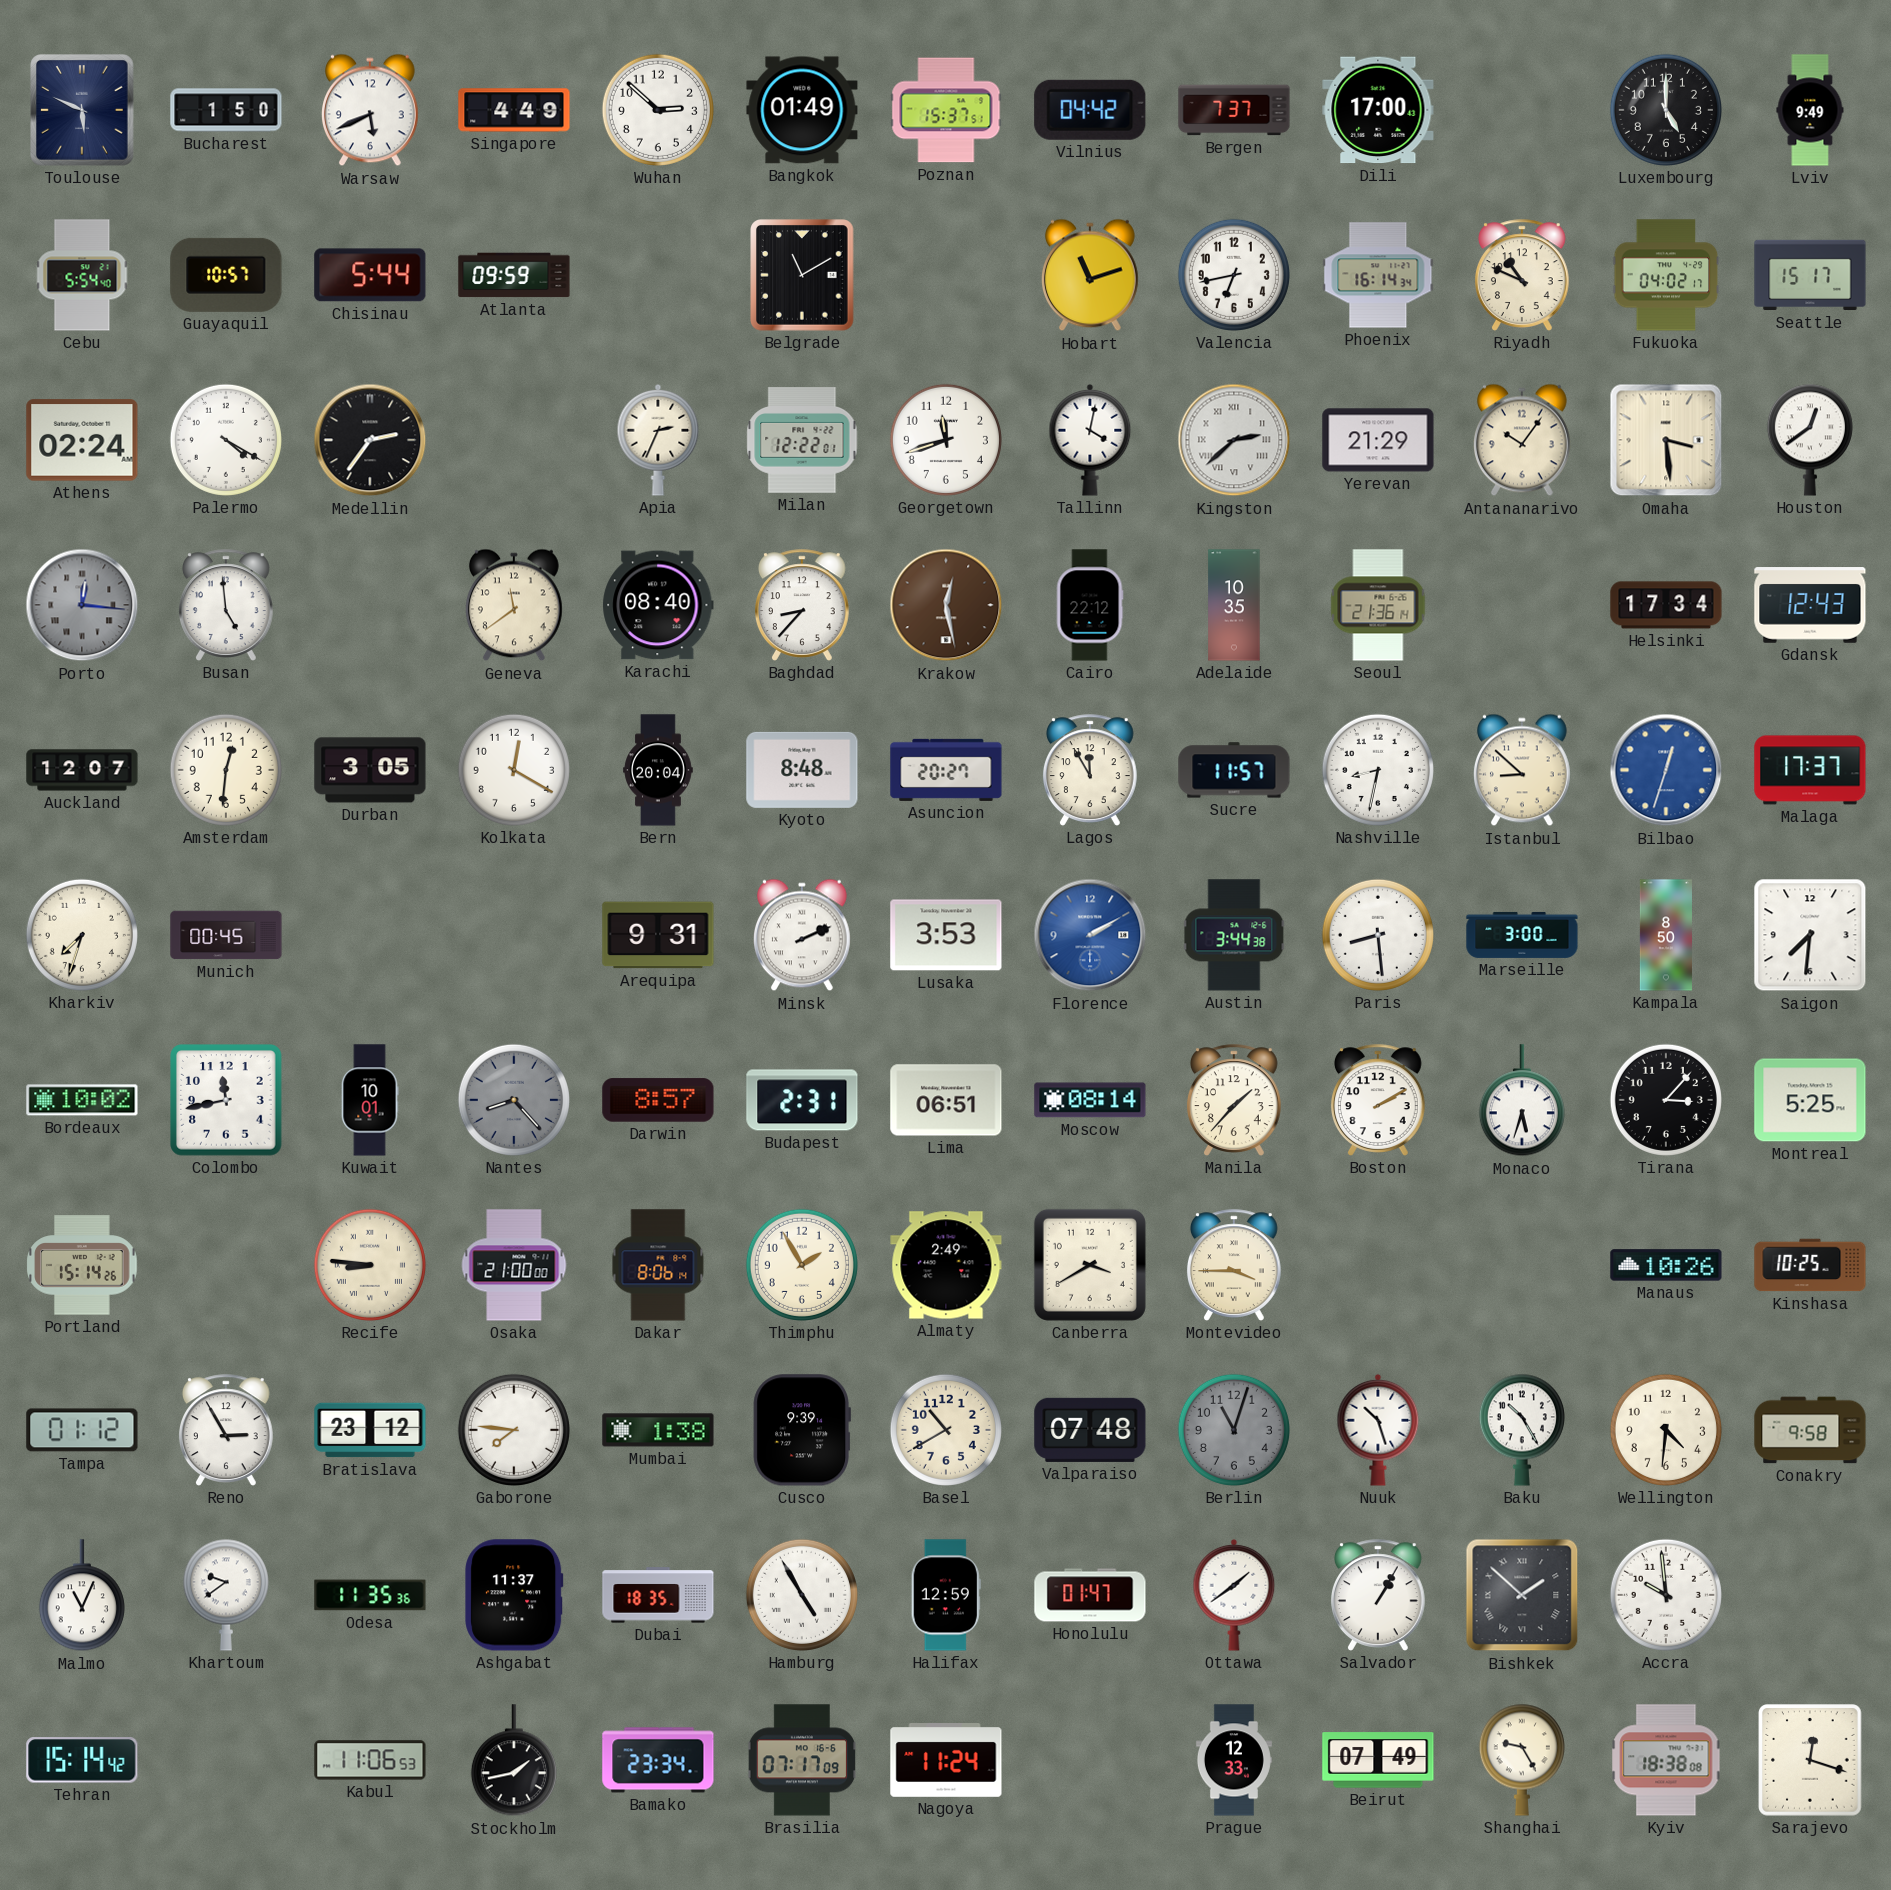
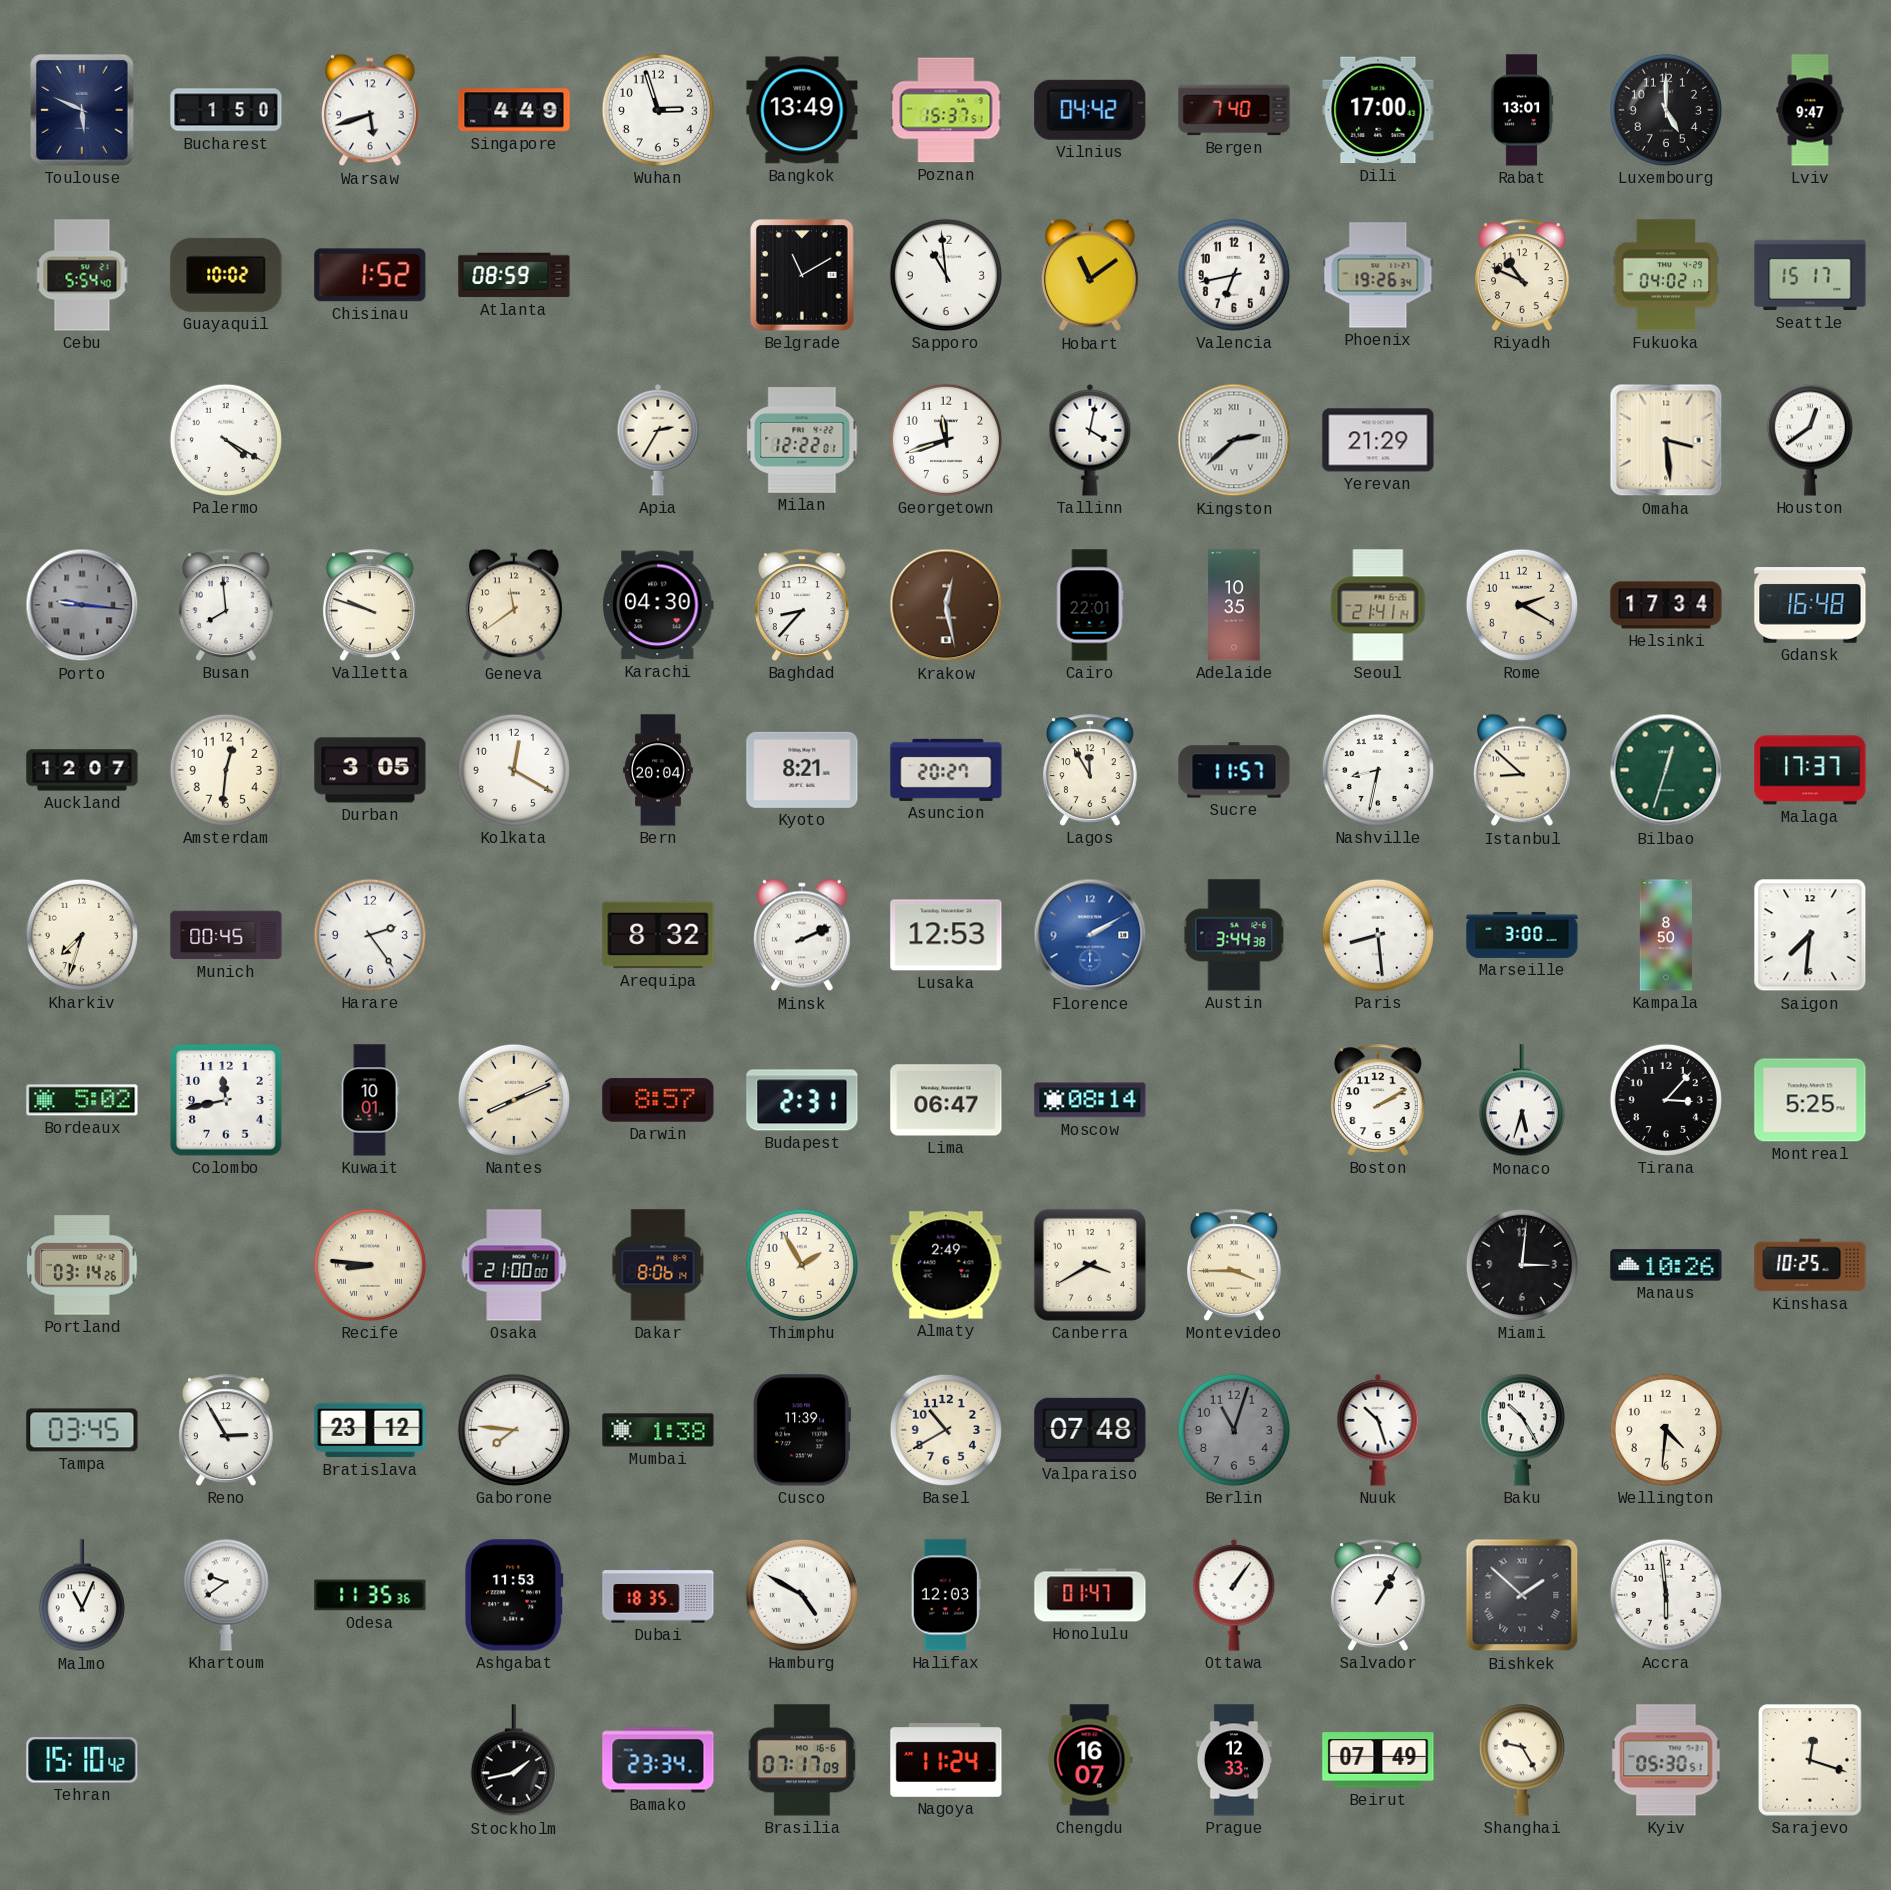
Warsaw: 5:41 -> 5:42
Wuhan: 2:52 -> 2:57
Bangkok: 01:49 -> 13:49
Bergen: 7:37 -> 7:40
Rabat: none -> 13:01
Lviv: 9:49 -> 9:47
Guayaquil: 10:57 -> 10:02
Chisinau: 5:44 -> 1:52
Atlanta: 09:59 -> 08:59
Sapporo: none -> 10:59
Hobart: 11:12 -> 11:09
Phoenix: 16:14 -> 19:26
Athens: 02:24 -> none
Medellin: 2:36 -> none
Apia: 2:34 -> 2:35
Antananarivo: 10:06 -> none
Porto: 12:16 -> 9:16
Busan: 4:59 -> 7:59
Valletta: none -> 9:48
Karachi: 08:40 -> 04:30
Cairo: 22:12 -> 22:01
Seoul: 21:36 -> 21:41
Rome: none -> 2:20
Gdansk: 12:43 -> 16:48
Kyoto: 8:48 -> 8:21
Bilbao dial: blue -> green
Harare: none -> 2:24
Arequipa: 9:31 -> 8:32
Lusaka: 3:53 -> 12:53
Bordeaux: 10:02 -> 5:02
Nantes: 8:23 -> 8:11
Nantes dial: grey -> cream
Lima: 06:51 -> 06:47
Manila: 1:37 -> none
Portland: 15:14 -> 03:14
Miami: none -> 3:01
Tampa: 01:12 -> 03:45
Cusco: 9:39 -> 11:39
Conakry: 9:58 -> none
Ashgabat: 11:37 -> 11:53
Hamburg: 4:55 -> 4:50
Halifax: 12:59 -> 12:03
Ottawa: 1:39 -> 1:06
Accra: 9:59 -> 5:59
Tehran: 15:14 -> 15:10
Kabul: 11:06 -> none
Chengdu: none -> 16:07
Kyiv: 18:38 -> 05:30
